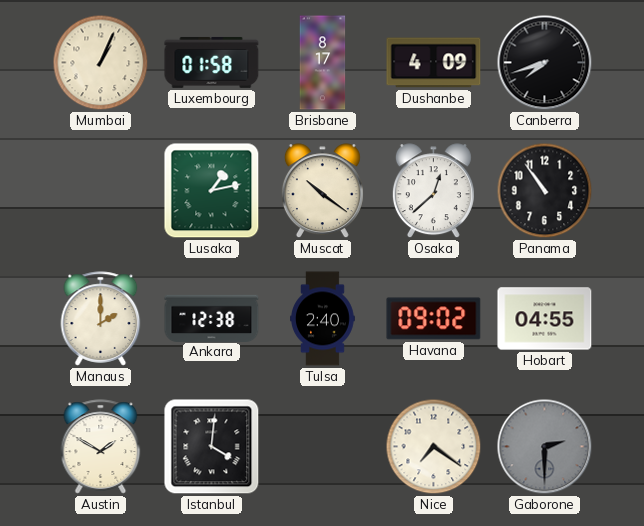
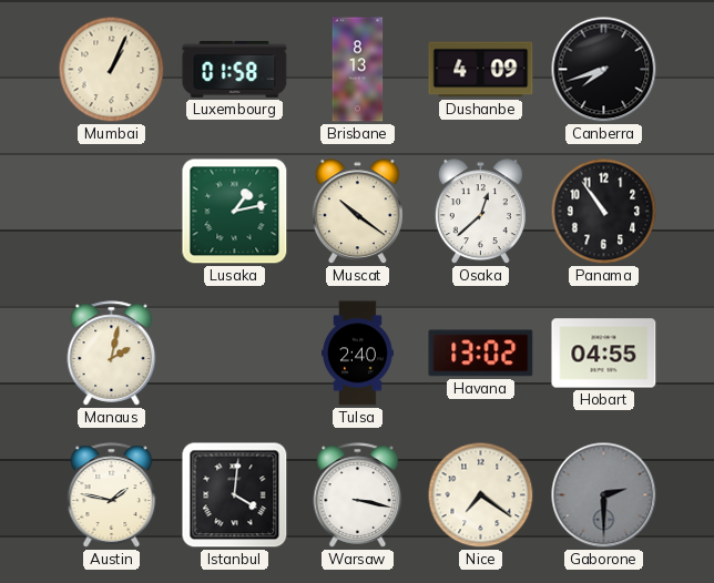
Brisbane: 8:17 -> 8:13
Manaus: 2:00 -> 2:02
Ankara: 12:38 -> none
Havana: 09:02 -> 13:02
Austin: 1:50 -> 1:47
Warsaw: none -> 3:17
